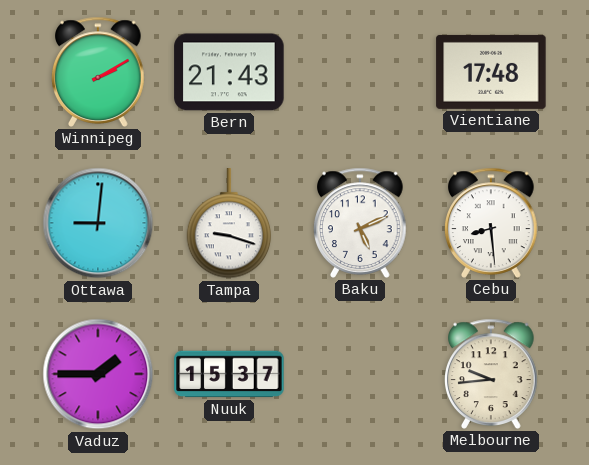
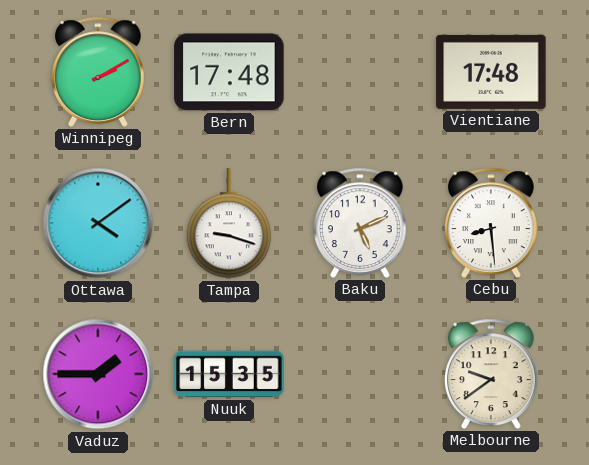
Bern: 21:43 -> 17:48
Ottawa: 9:01 -> 4:09
Nuuk: 15:37 -> 15:35
Melbourne: 9:44 -> 9:39
